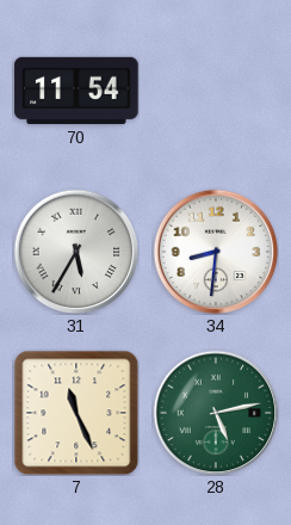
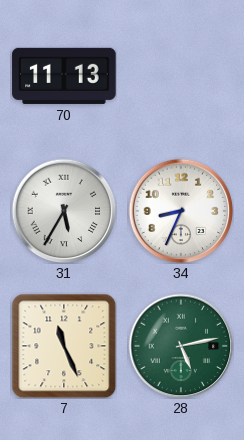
70: 11:54 -> 11:13
34: 8:31 -> 8:34
